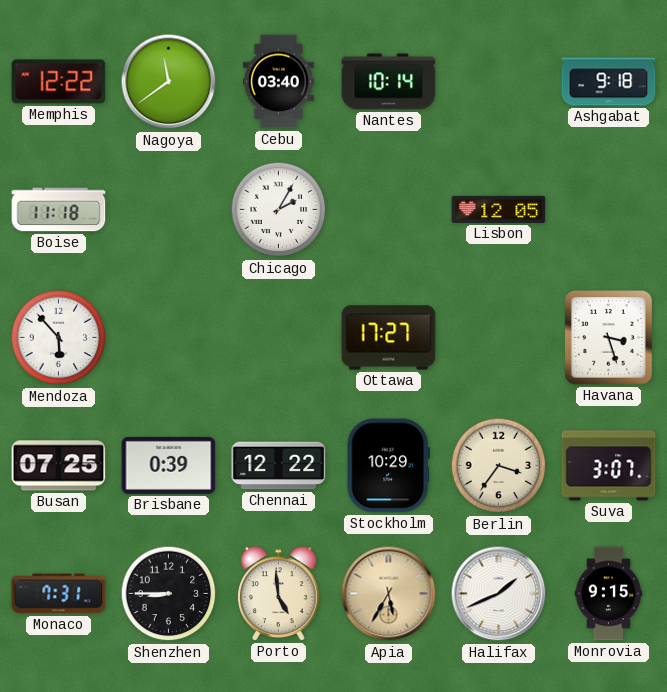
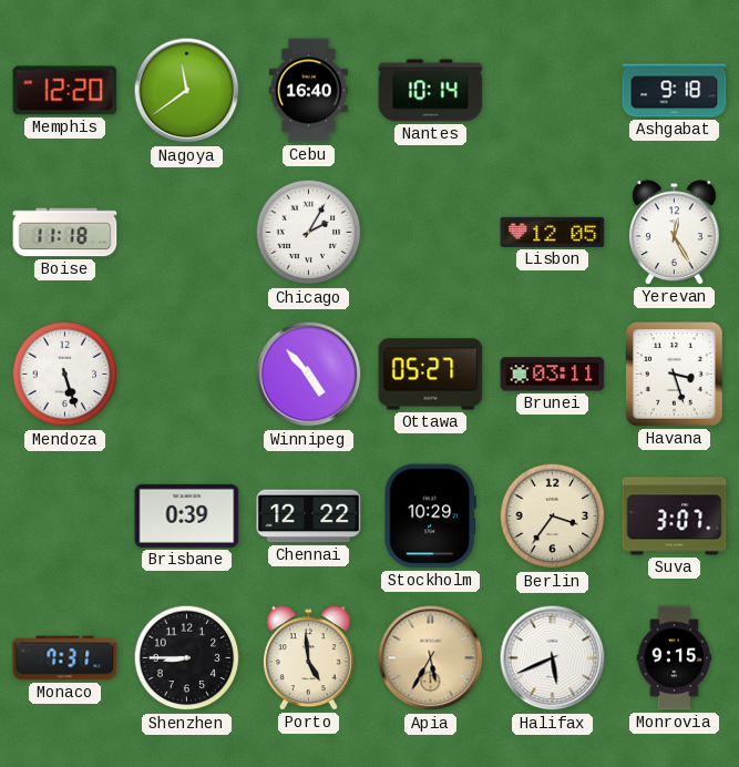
Memphis: 12:22 -> 12:20
Cebu: 03:40 -> 16:40
Yerevan: none -> 12:25
Mendoza: 5:53 -> 5:27
Winnipeg: none -> 4:53
Ottawa: 17:27 -> 05:27
Brunei: none -> 03:11
Busan: 07:25 -> none
Halifax: 1:41 -> 5:41
